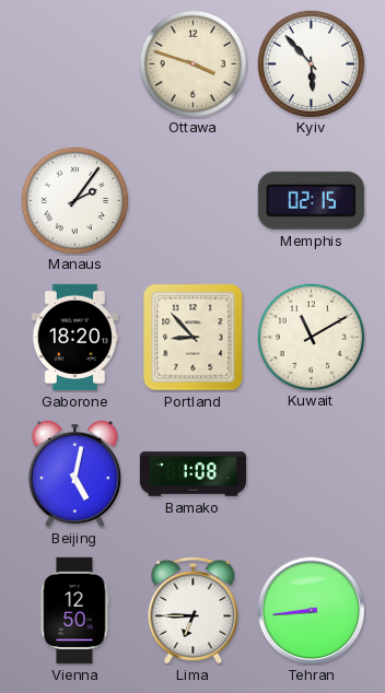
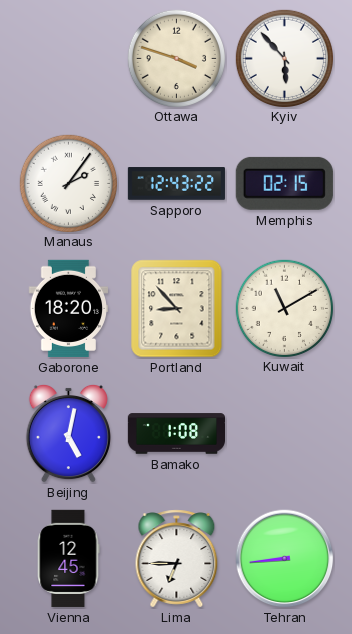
Sapporo: none -> 12:43
Vienna: 12:50 -> 12:45
